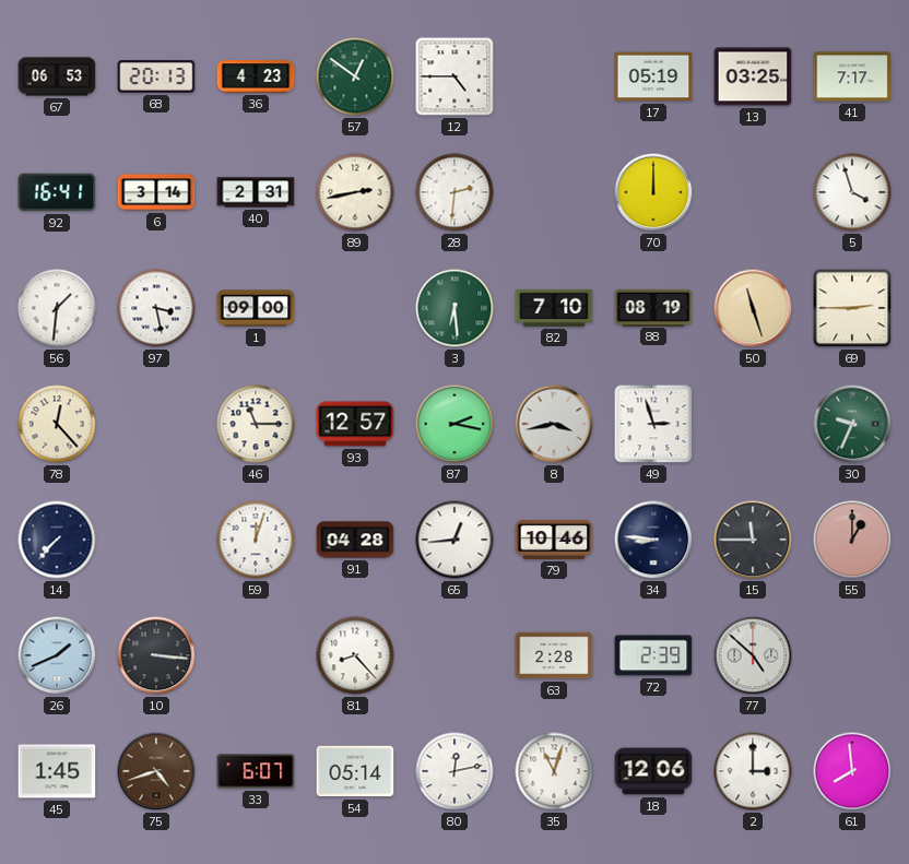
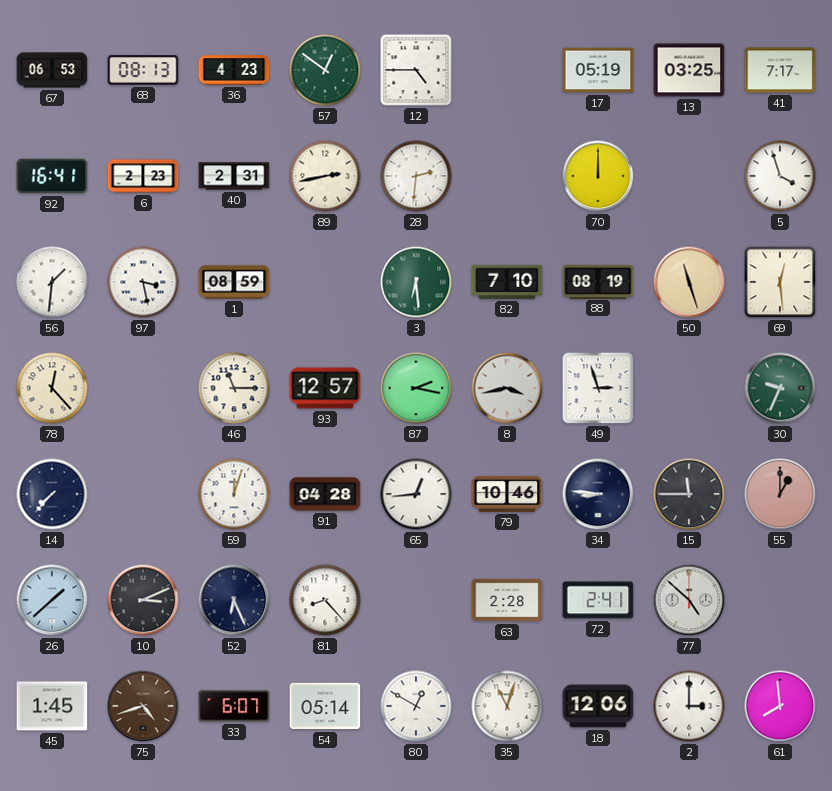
68: 20:13 -> 08:13
6: 3:14 -> 2:23
1: 09:00 -> 08:59
69: 2:45 -> 12:29
26: 1:41 -> 1:38
10: 3:16 -> 3:11
52: none -> 6:26
72: 2:39 -> 2:41
80: 12:13 -> 12:50
